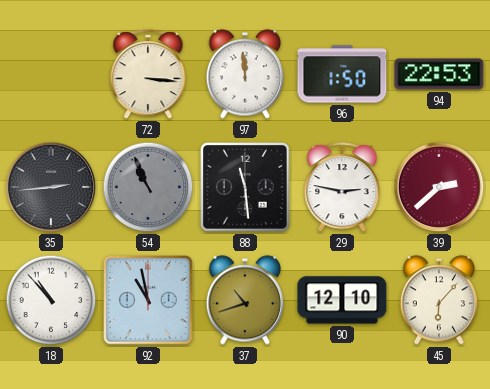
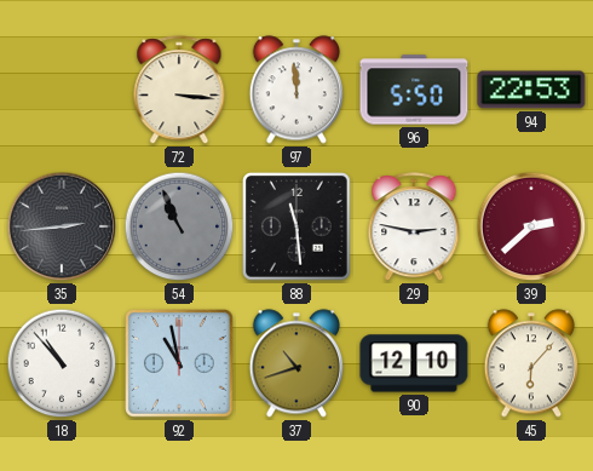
96: 1:50 -> 5:50
